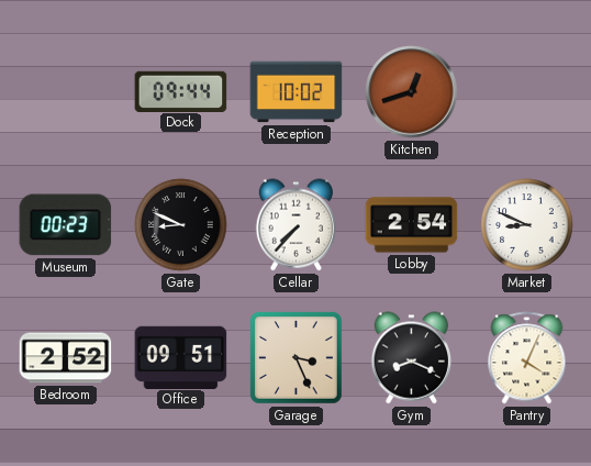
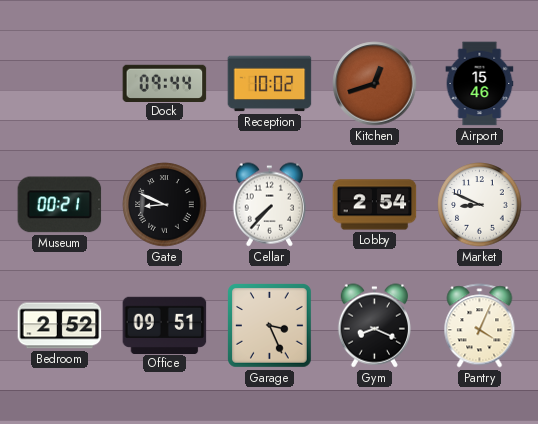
Airport: none -> 15:46
Museum: 00:23 -> 00:21
